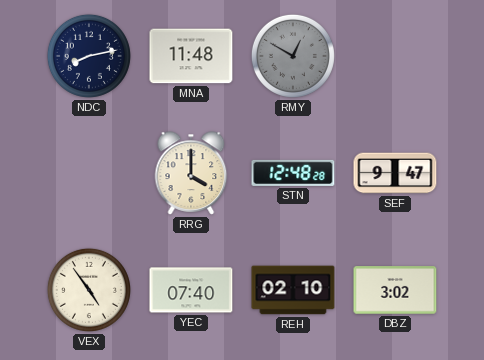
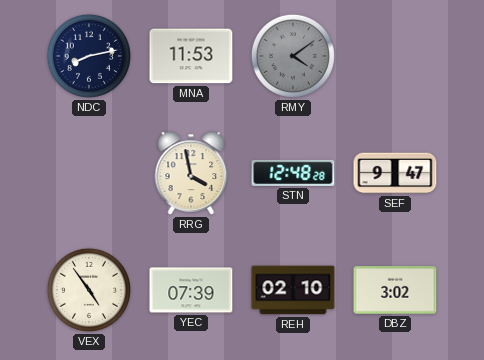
MNA: 11:48 -> 11:53
RMY: 12:50 -> 4:09
RRG: 4:00 -> 3:58
YEC: 07:40 -> 07:39
